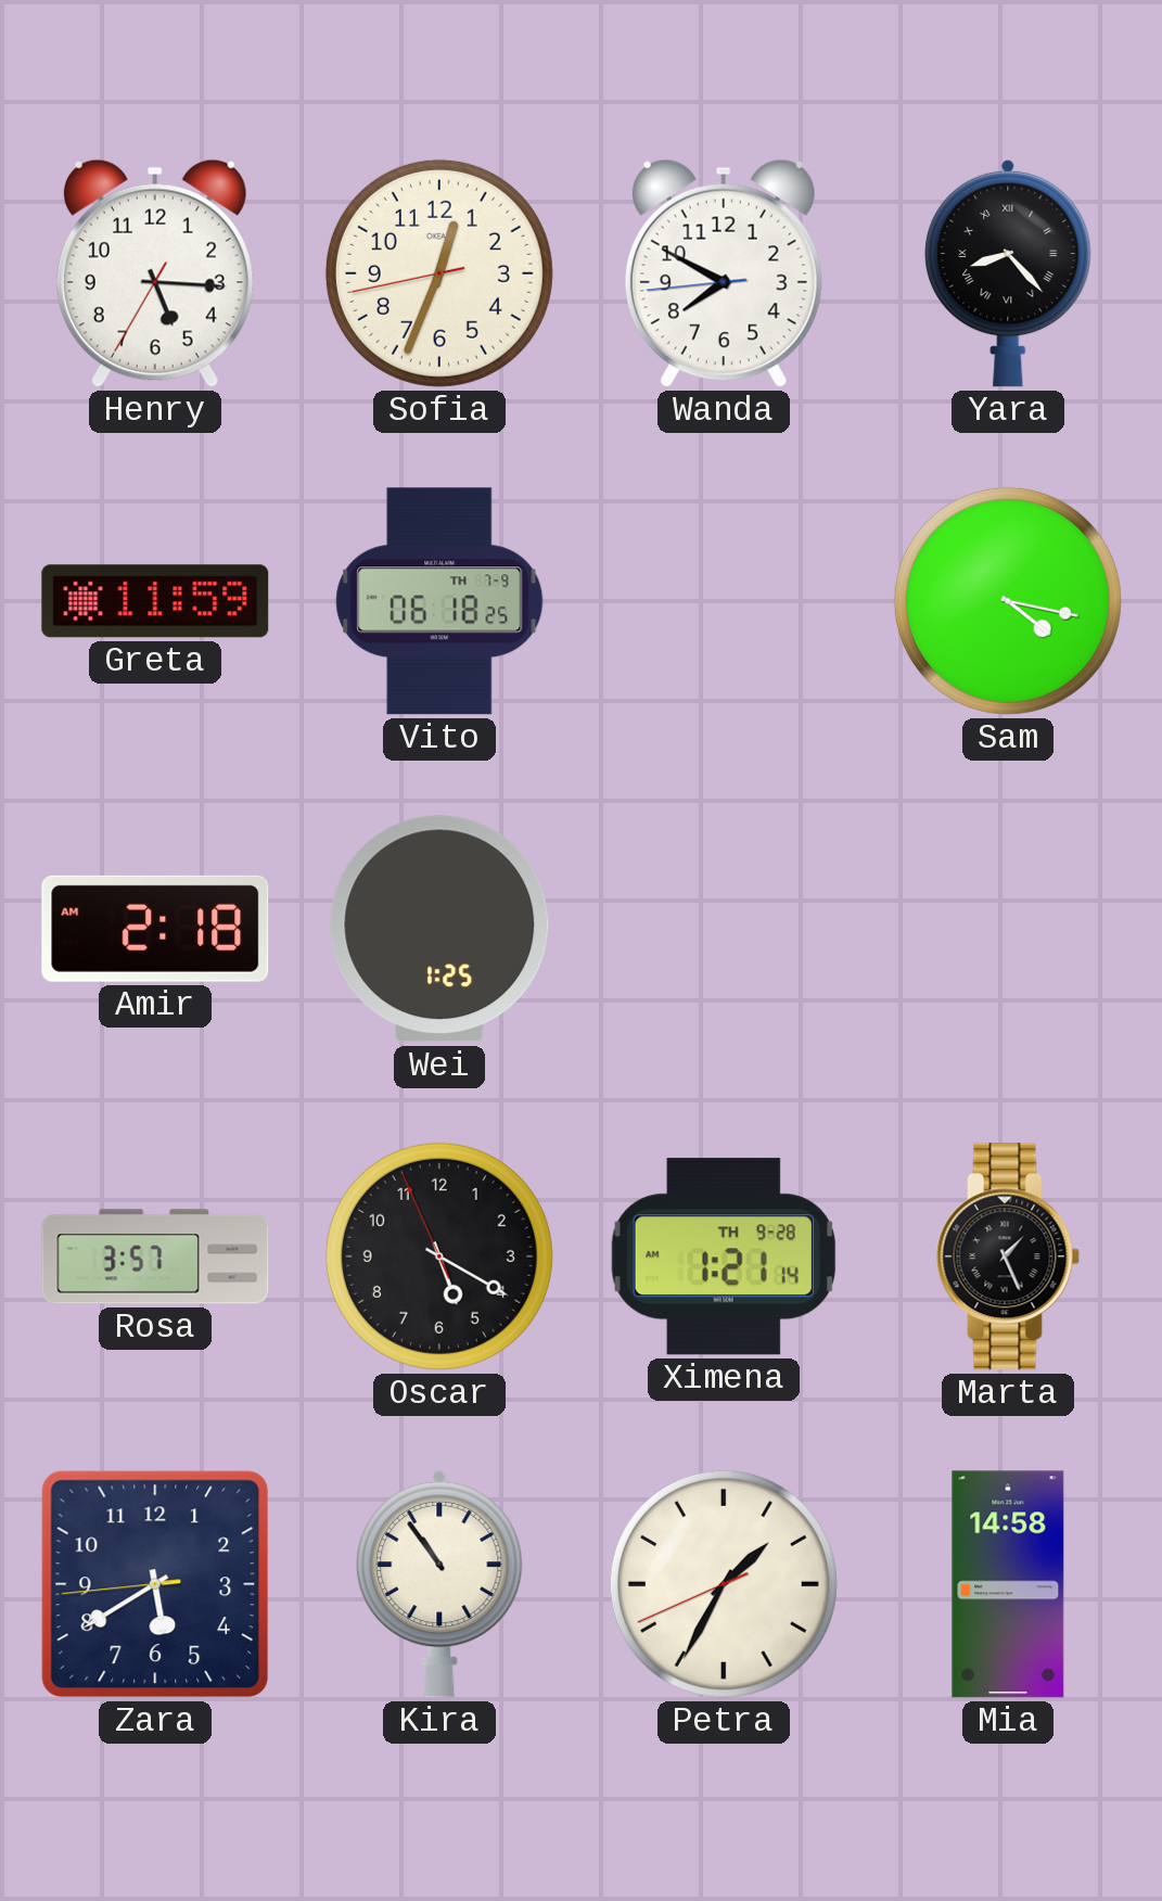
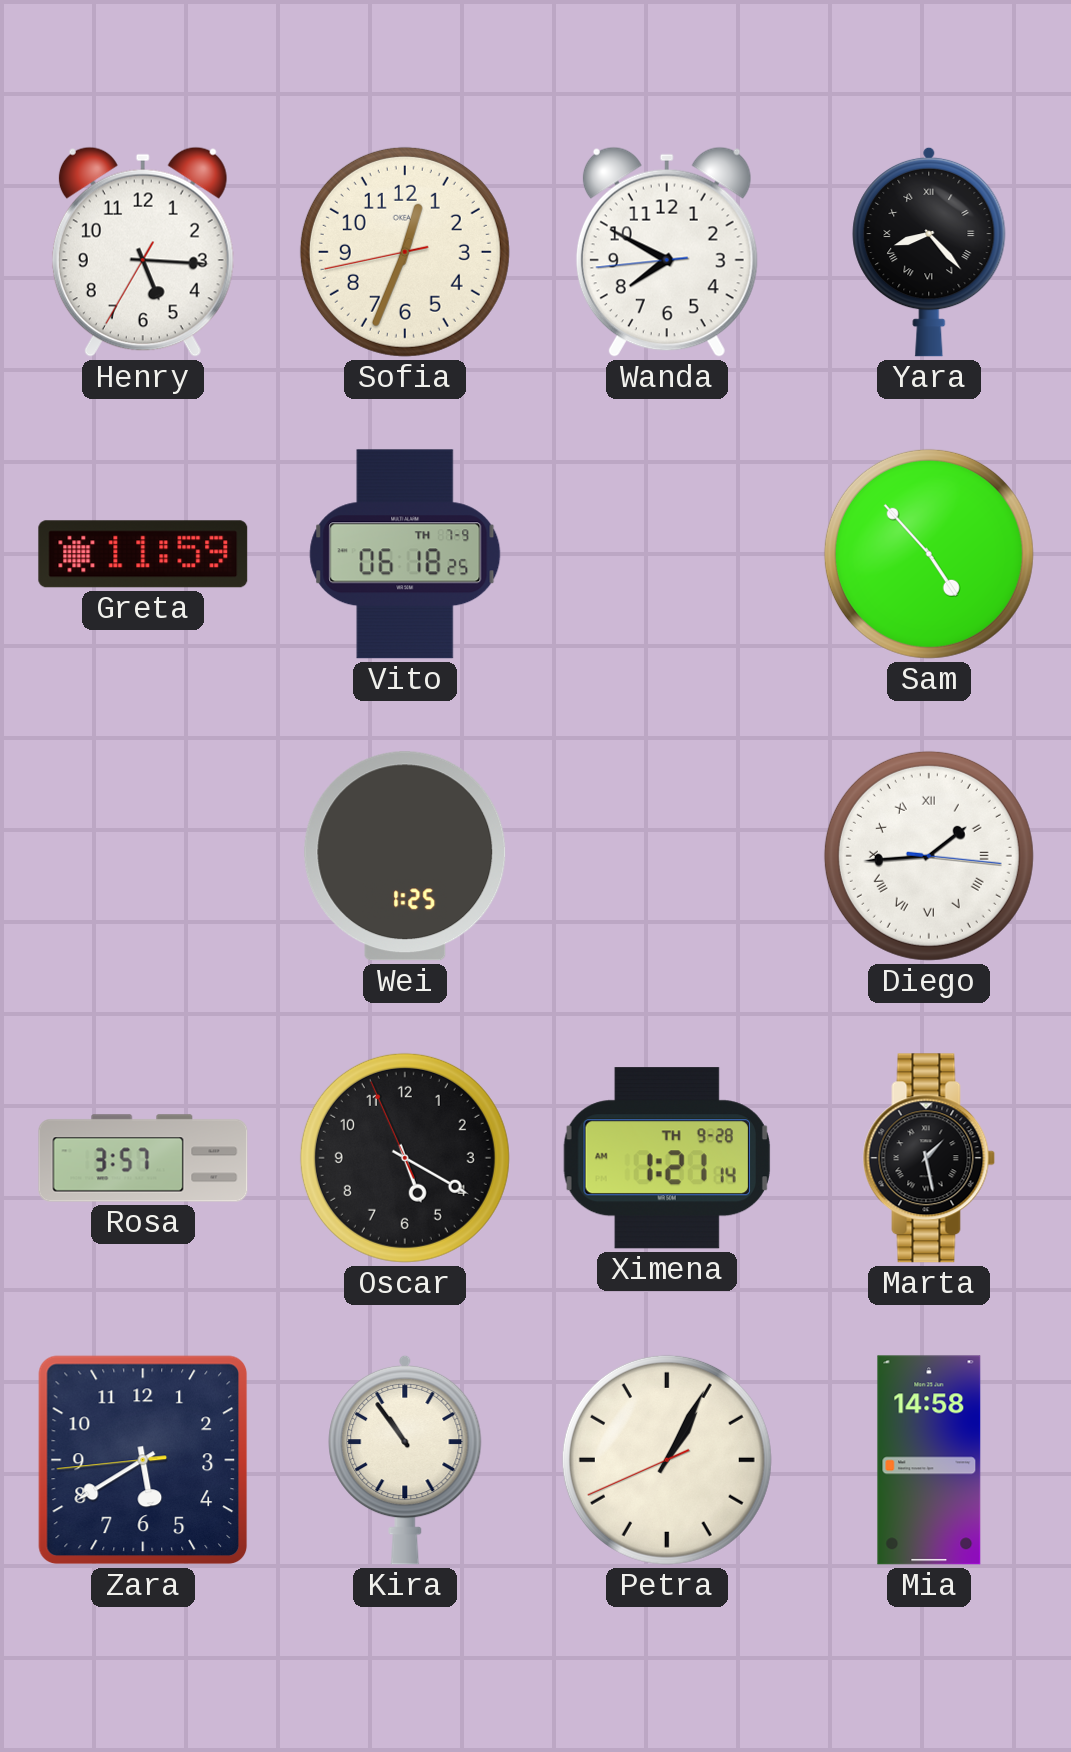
Sam: 4:17 -> 4:53
Amir: 2:18 -> none
Diego: none -> 1:44
Marta: 1:26 -> 1:28
Petra: 1:34 -> 1:04
